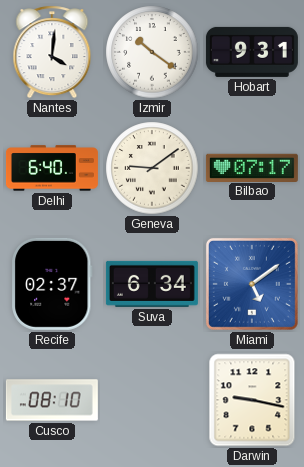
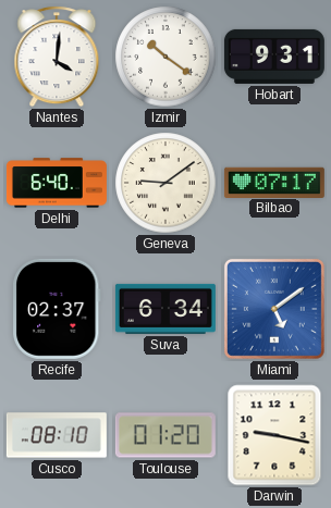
Toulouse: none -> 01:20
